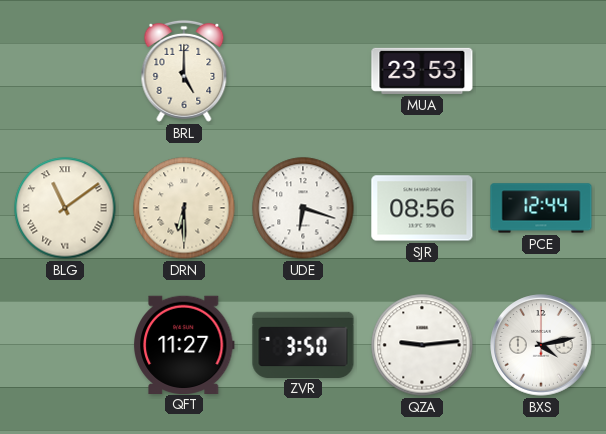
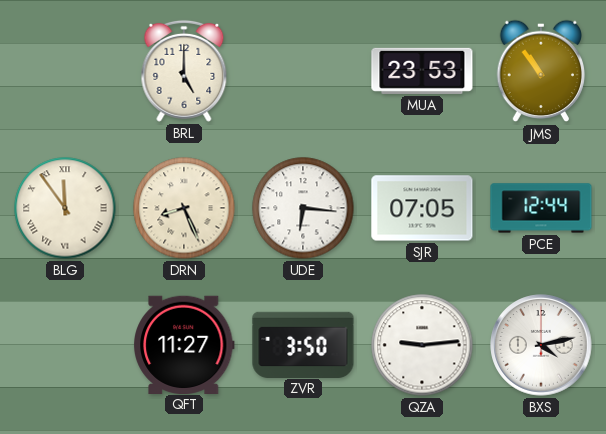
JMS: none -> 10:54
BLG: 11:09 -> 11:54
DRN: 6:30 -> 8:26
UDE: 6:18 -> 6:16
SJR: 08:56 -> 07:05
